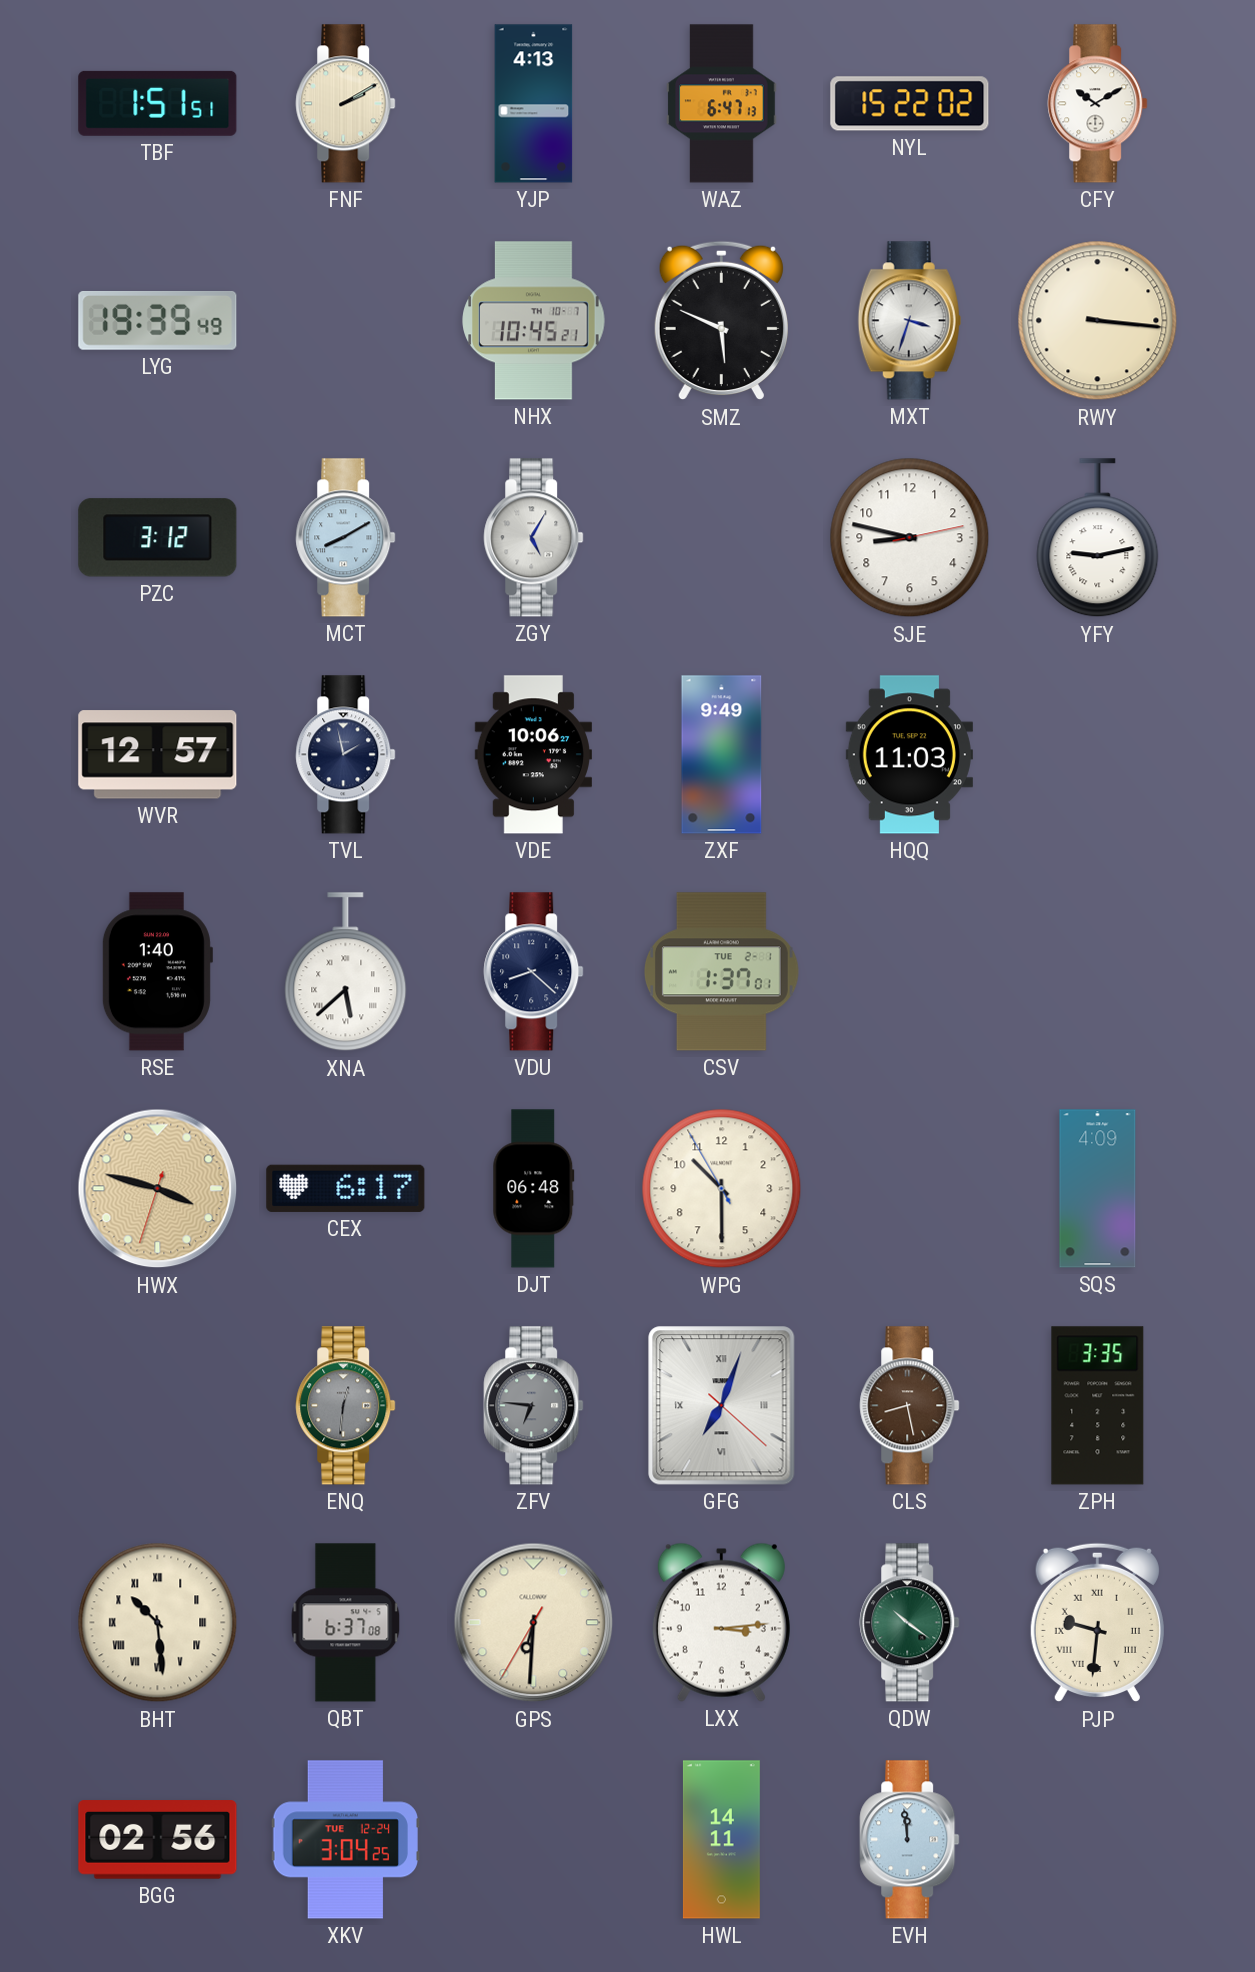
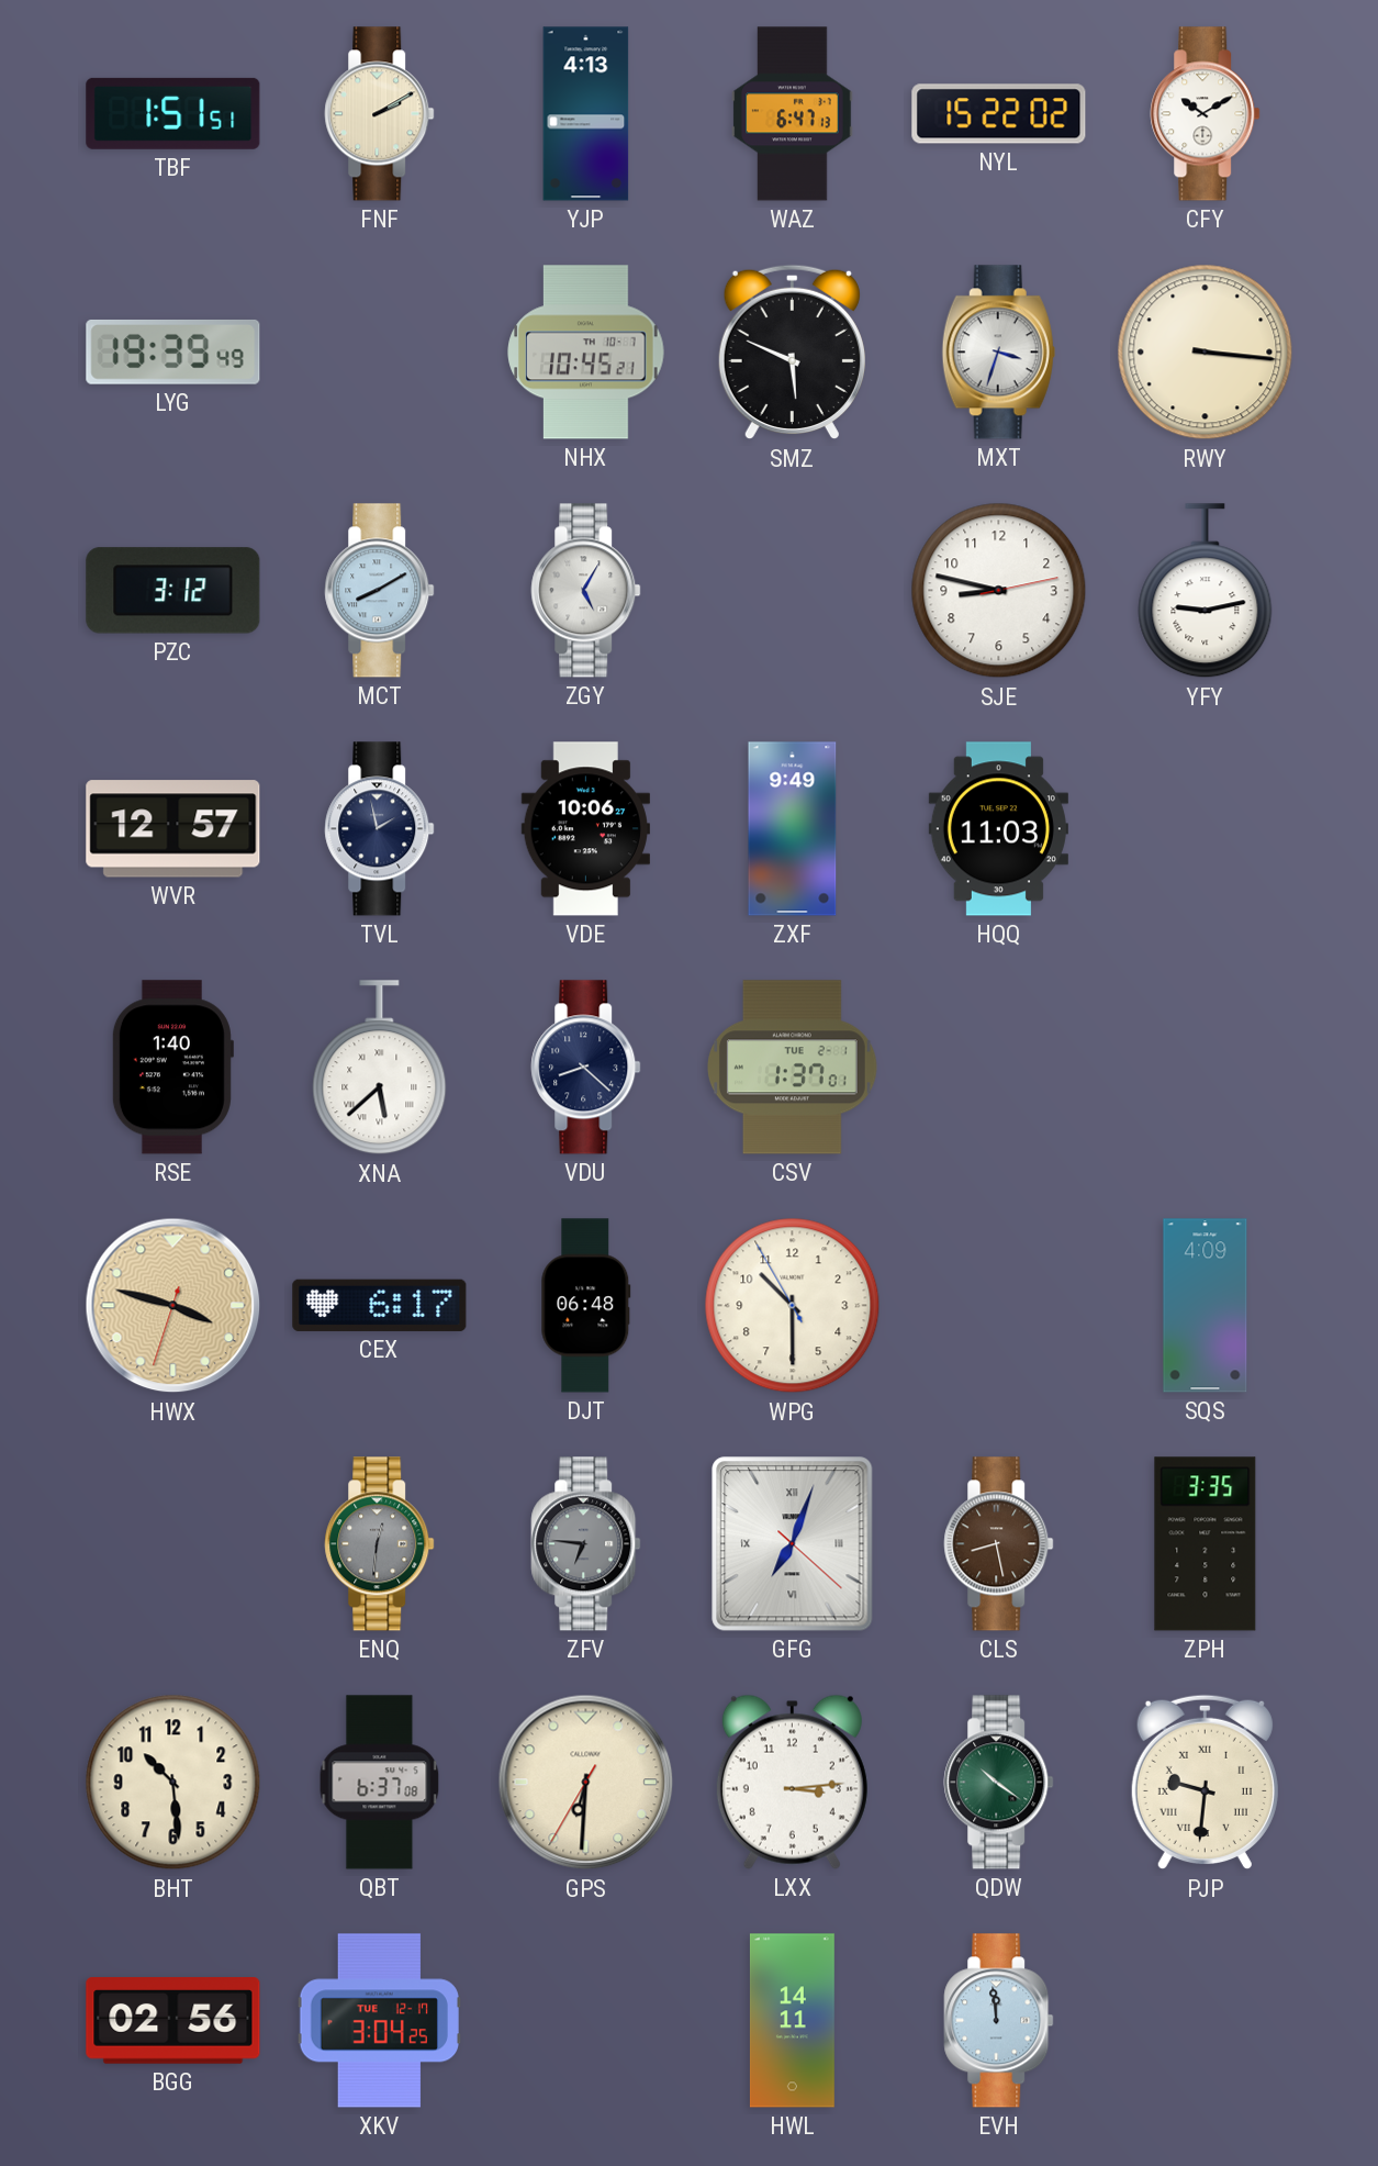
BHT numerals: Roman -> Arabic
XKV date: TUE 12-24 -> TUE 12-17
